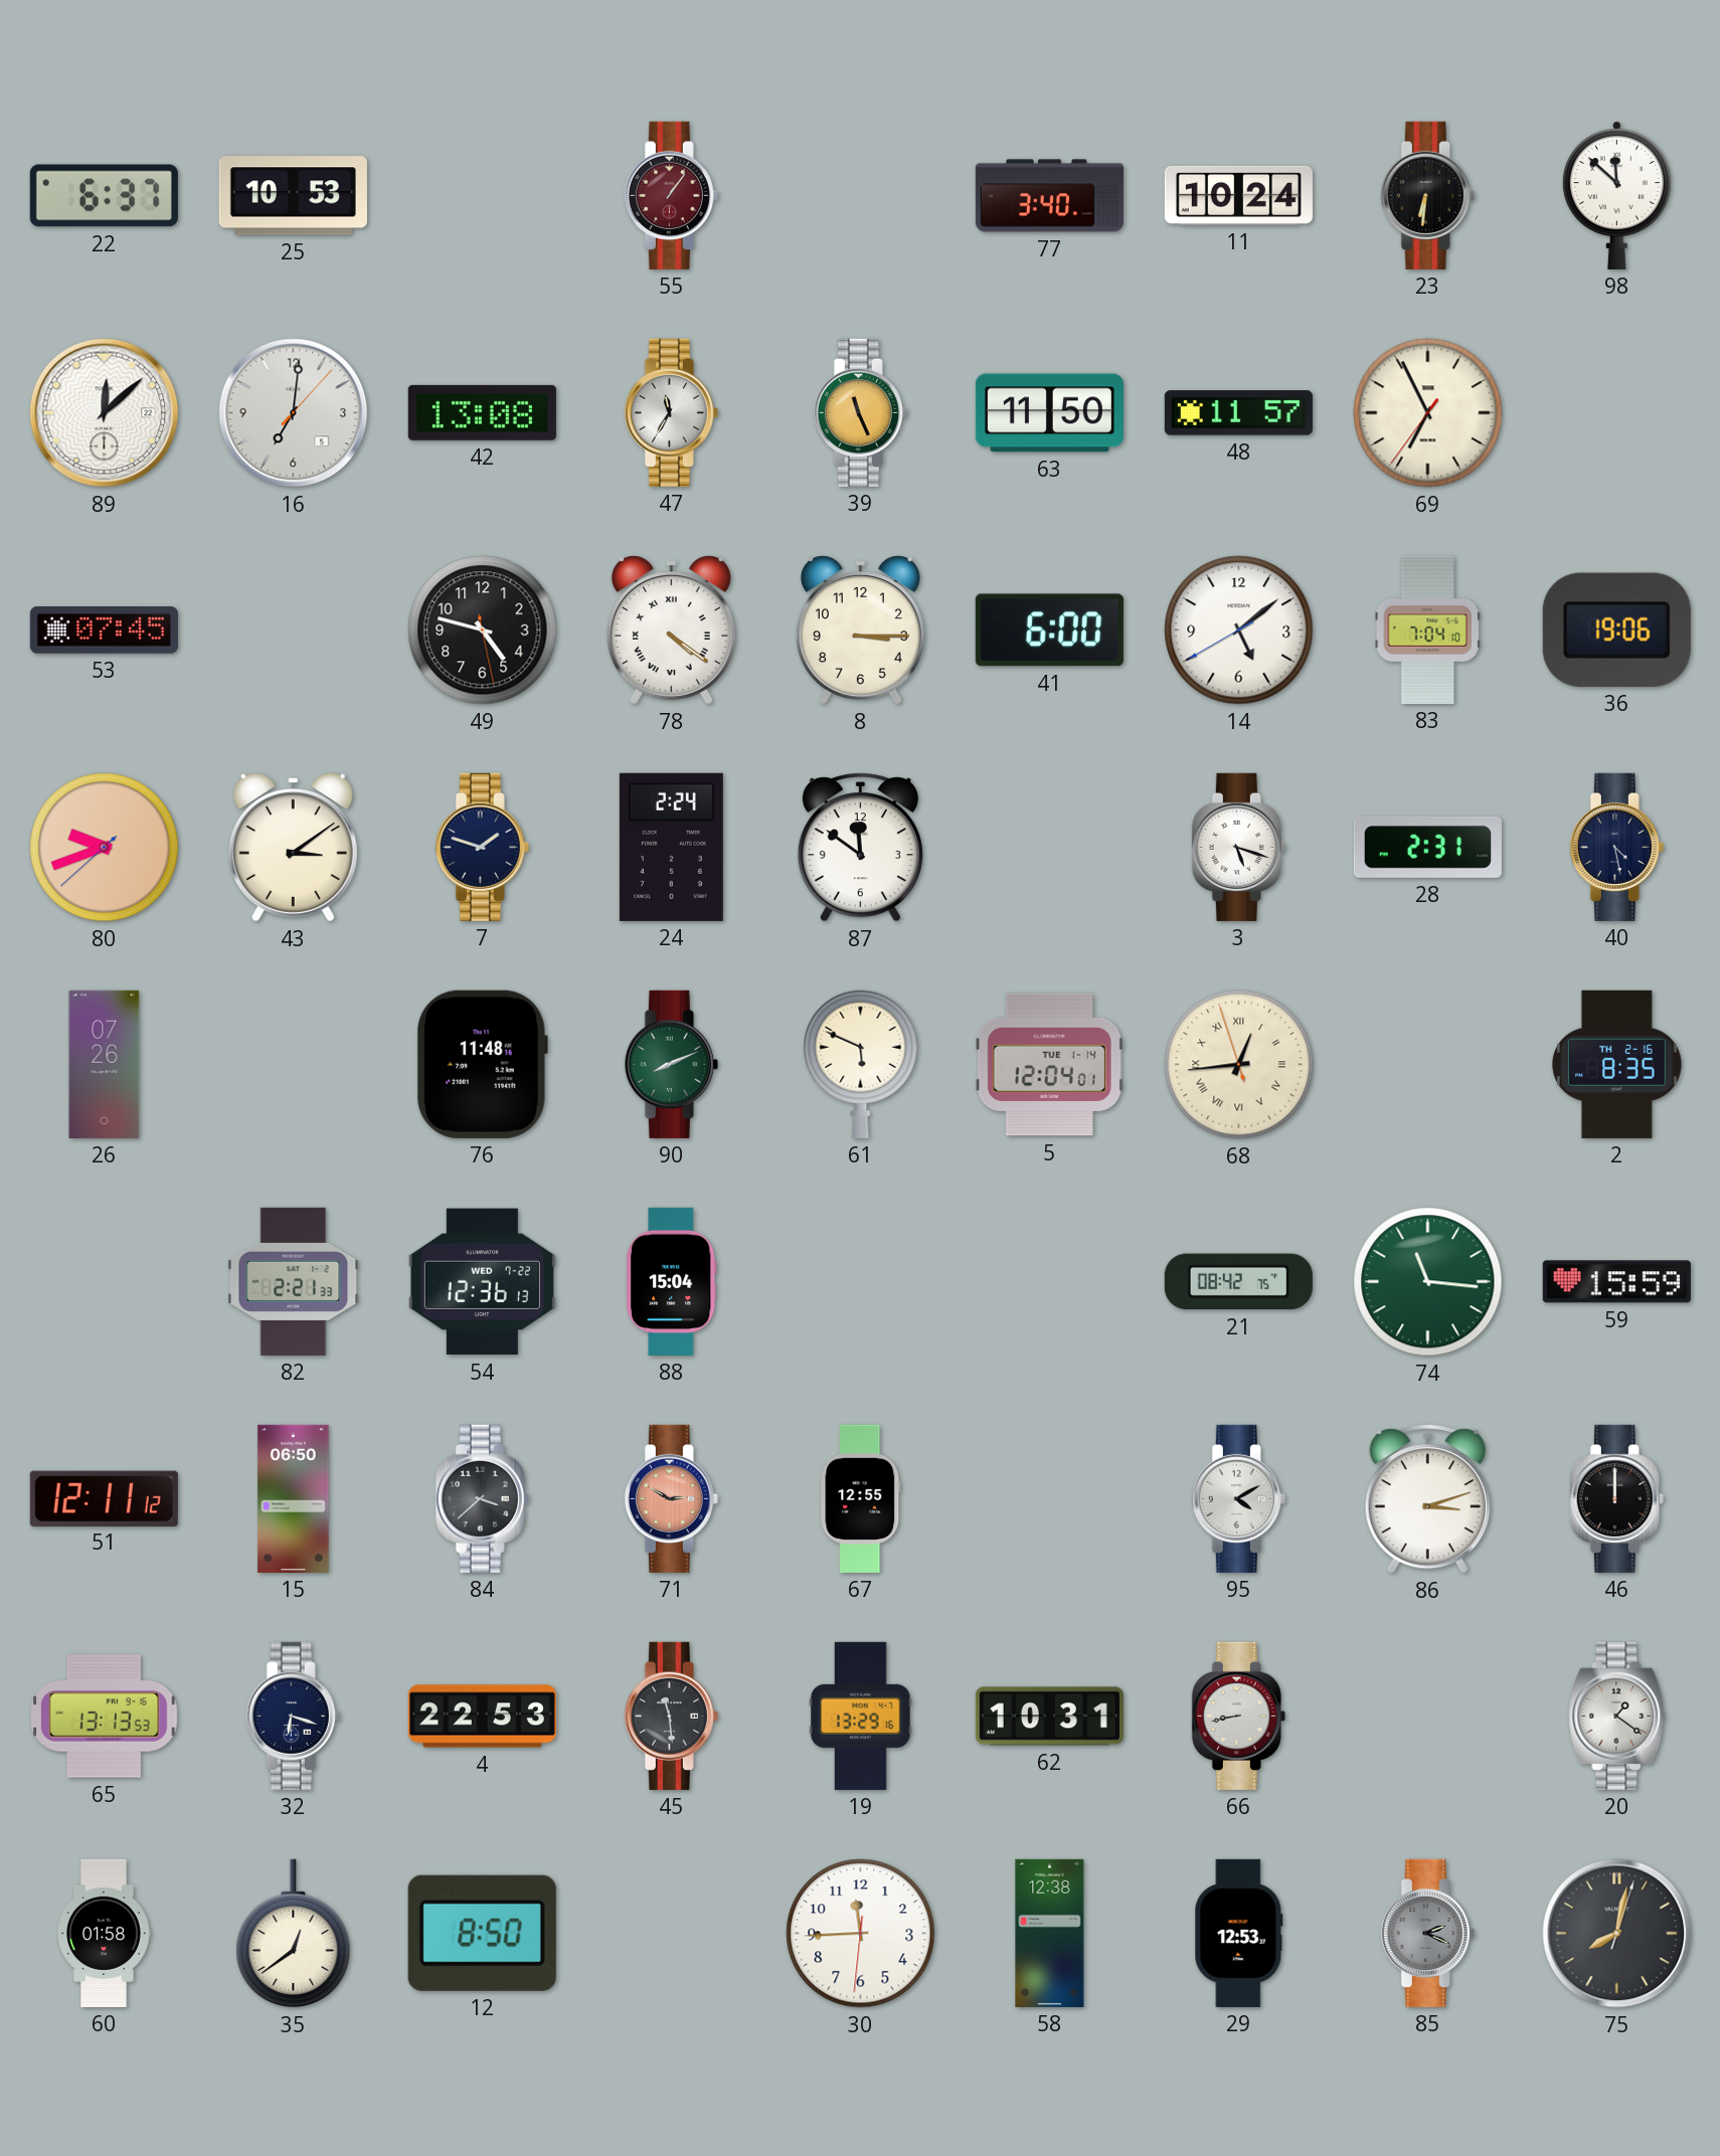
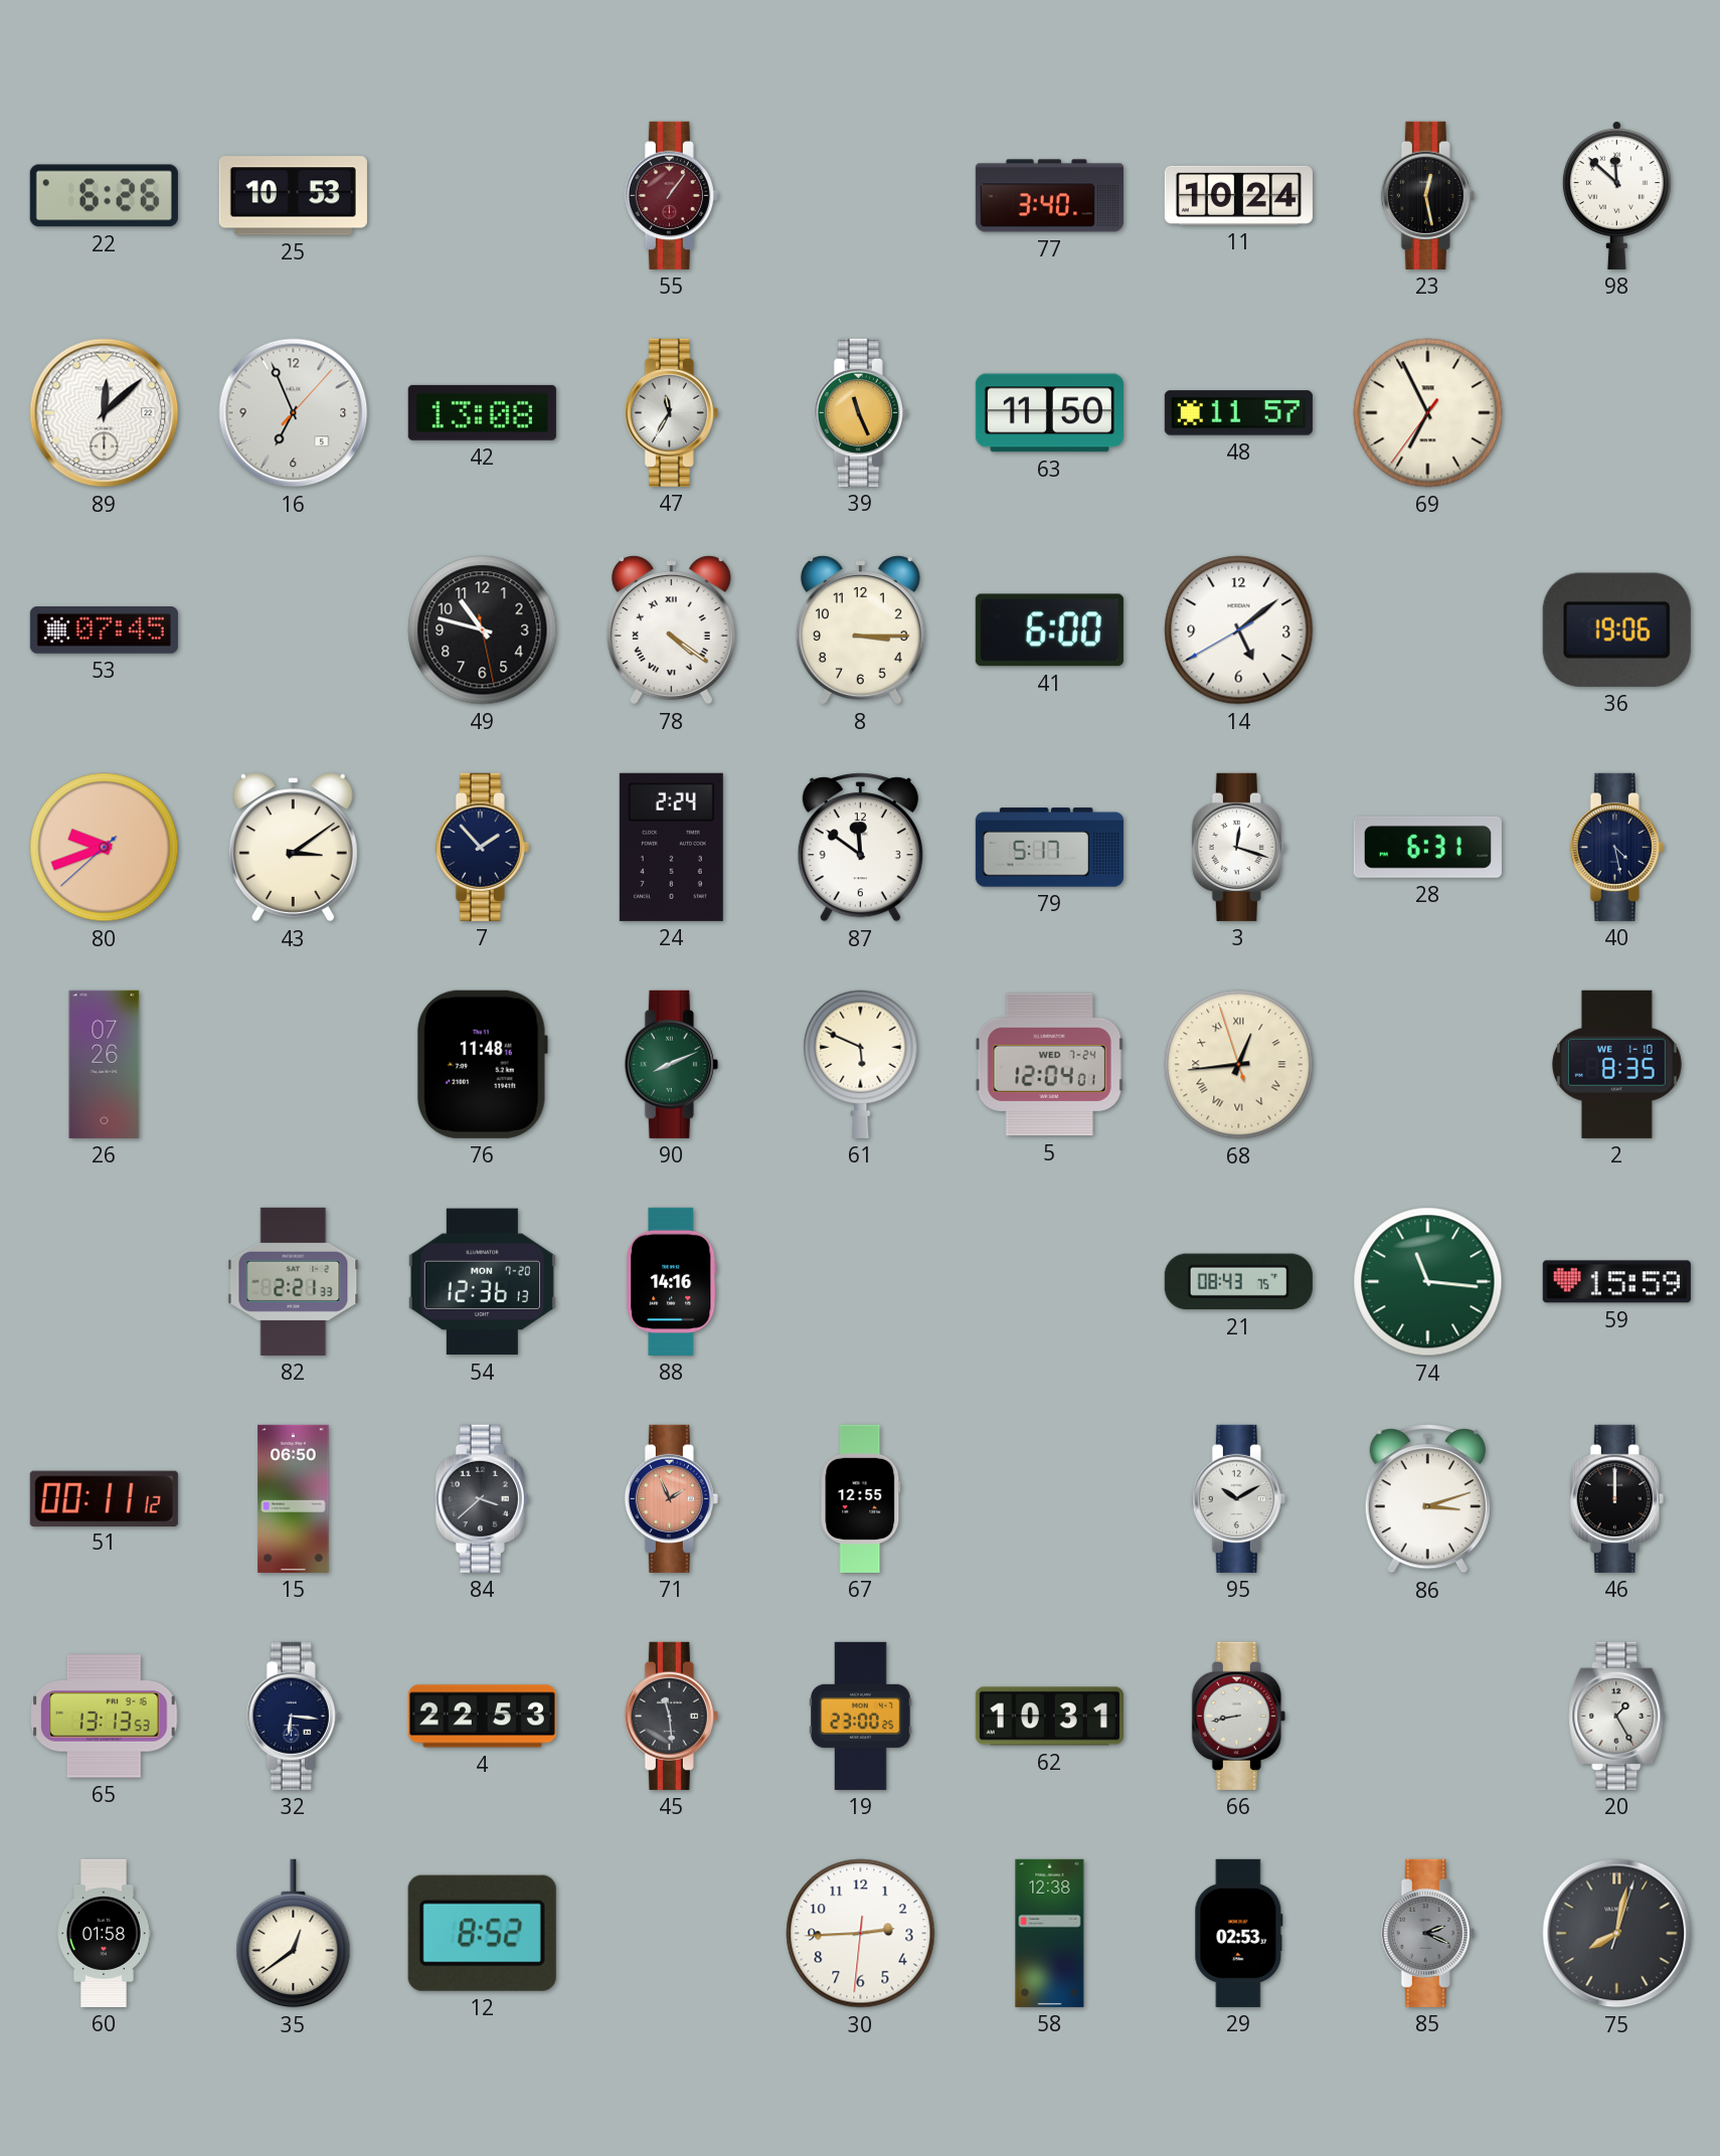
22: 6:37 -> 6:26
23: 6:31 -> 12:28
16: 7:01 -> 6:56
49: 4:47 -> 10:47
83: 7:04 -> none
7: 1:48 -> 1:53
79: none -> 5:17
3: 5:18 -> 12:18
28: 2:31 -> 6:31
5 date: TUE 1-14 -> WED 7-24
2 date: TH 2-16 -> WE 1-10
54 date: WED 7-22 -> MON 7-20
88: 15:04 -> 14:16
21: 08:42 -> 08:43
51: 12:11 -> 00:11
71: 2:50 -> 1:56
95: 4:10 -> 10:10
32: 6:18 -> 6:16
19: 13:29 -> 23:00
20: 1:21 -> 1:25
12: 8:50 -> 8:52
30: 11:44 -> 2:44
29: 12:53 -> 02:53
